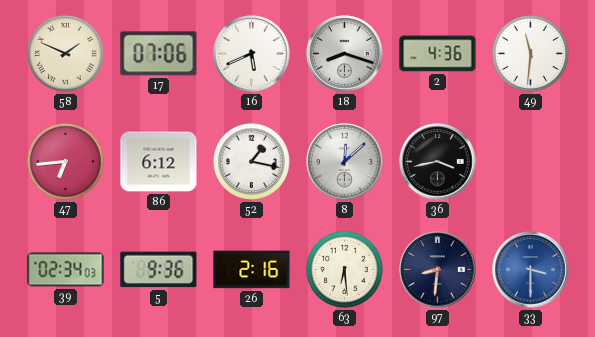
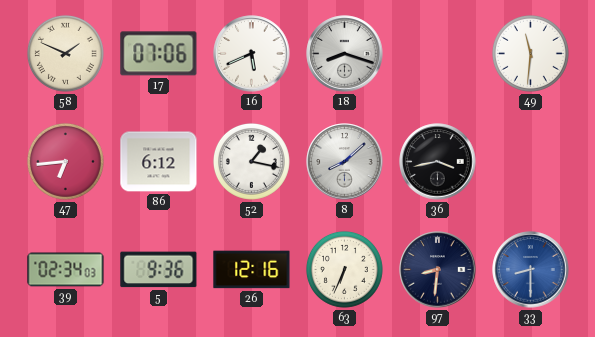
2: 4:36 -> none
8: 12:08 -> 8:08
26: 2:16 -> 12:16
63: 6:29 -> 6:34
33: 3:30 -> 8:30
